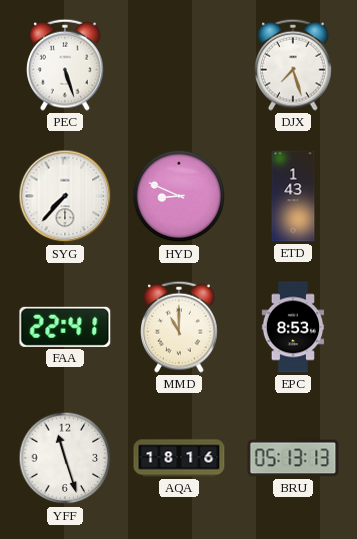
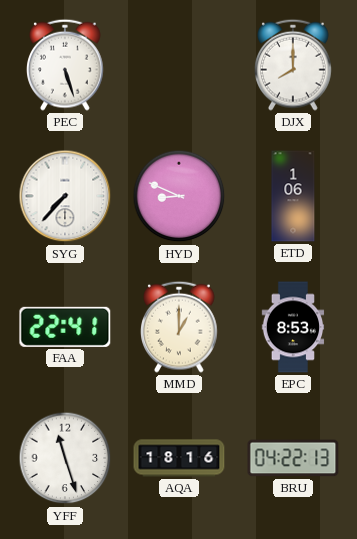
DJX: 7:27 -> 8:00
ETD: 1:43 -> 1:06
MMD: 11:00 -> 1:00
BRU: 05:13 -> 04:22
